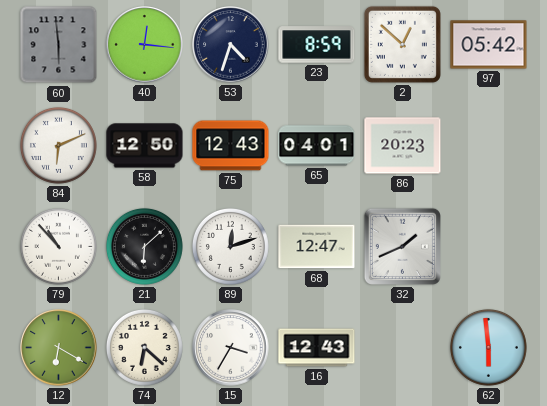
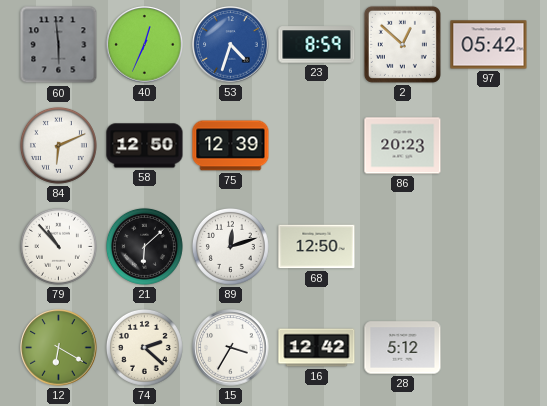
40: 12:16 -> 12:34
53 dial: navy -> blue
75: 12:43 -> 12:39
65: 04:01 -> none
68: 12:47 -> 12:50
32: 1:41 -> none
74: 6:22 -> 2:22
16: 12:43 -> 12:42
28: none -> 5:12
62: 5:59 -> none
